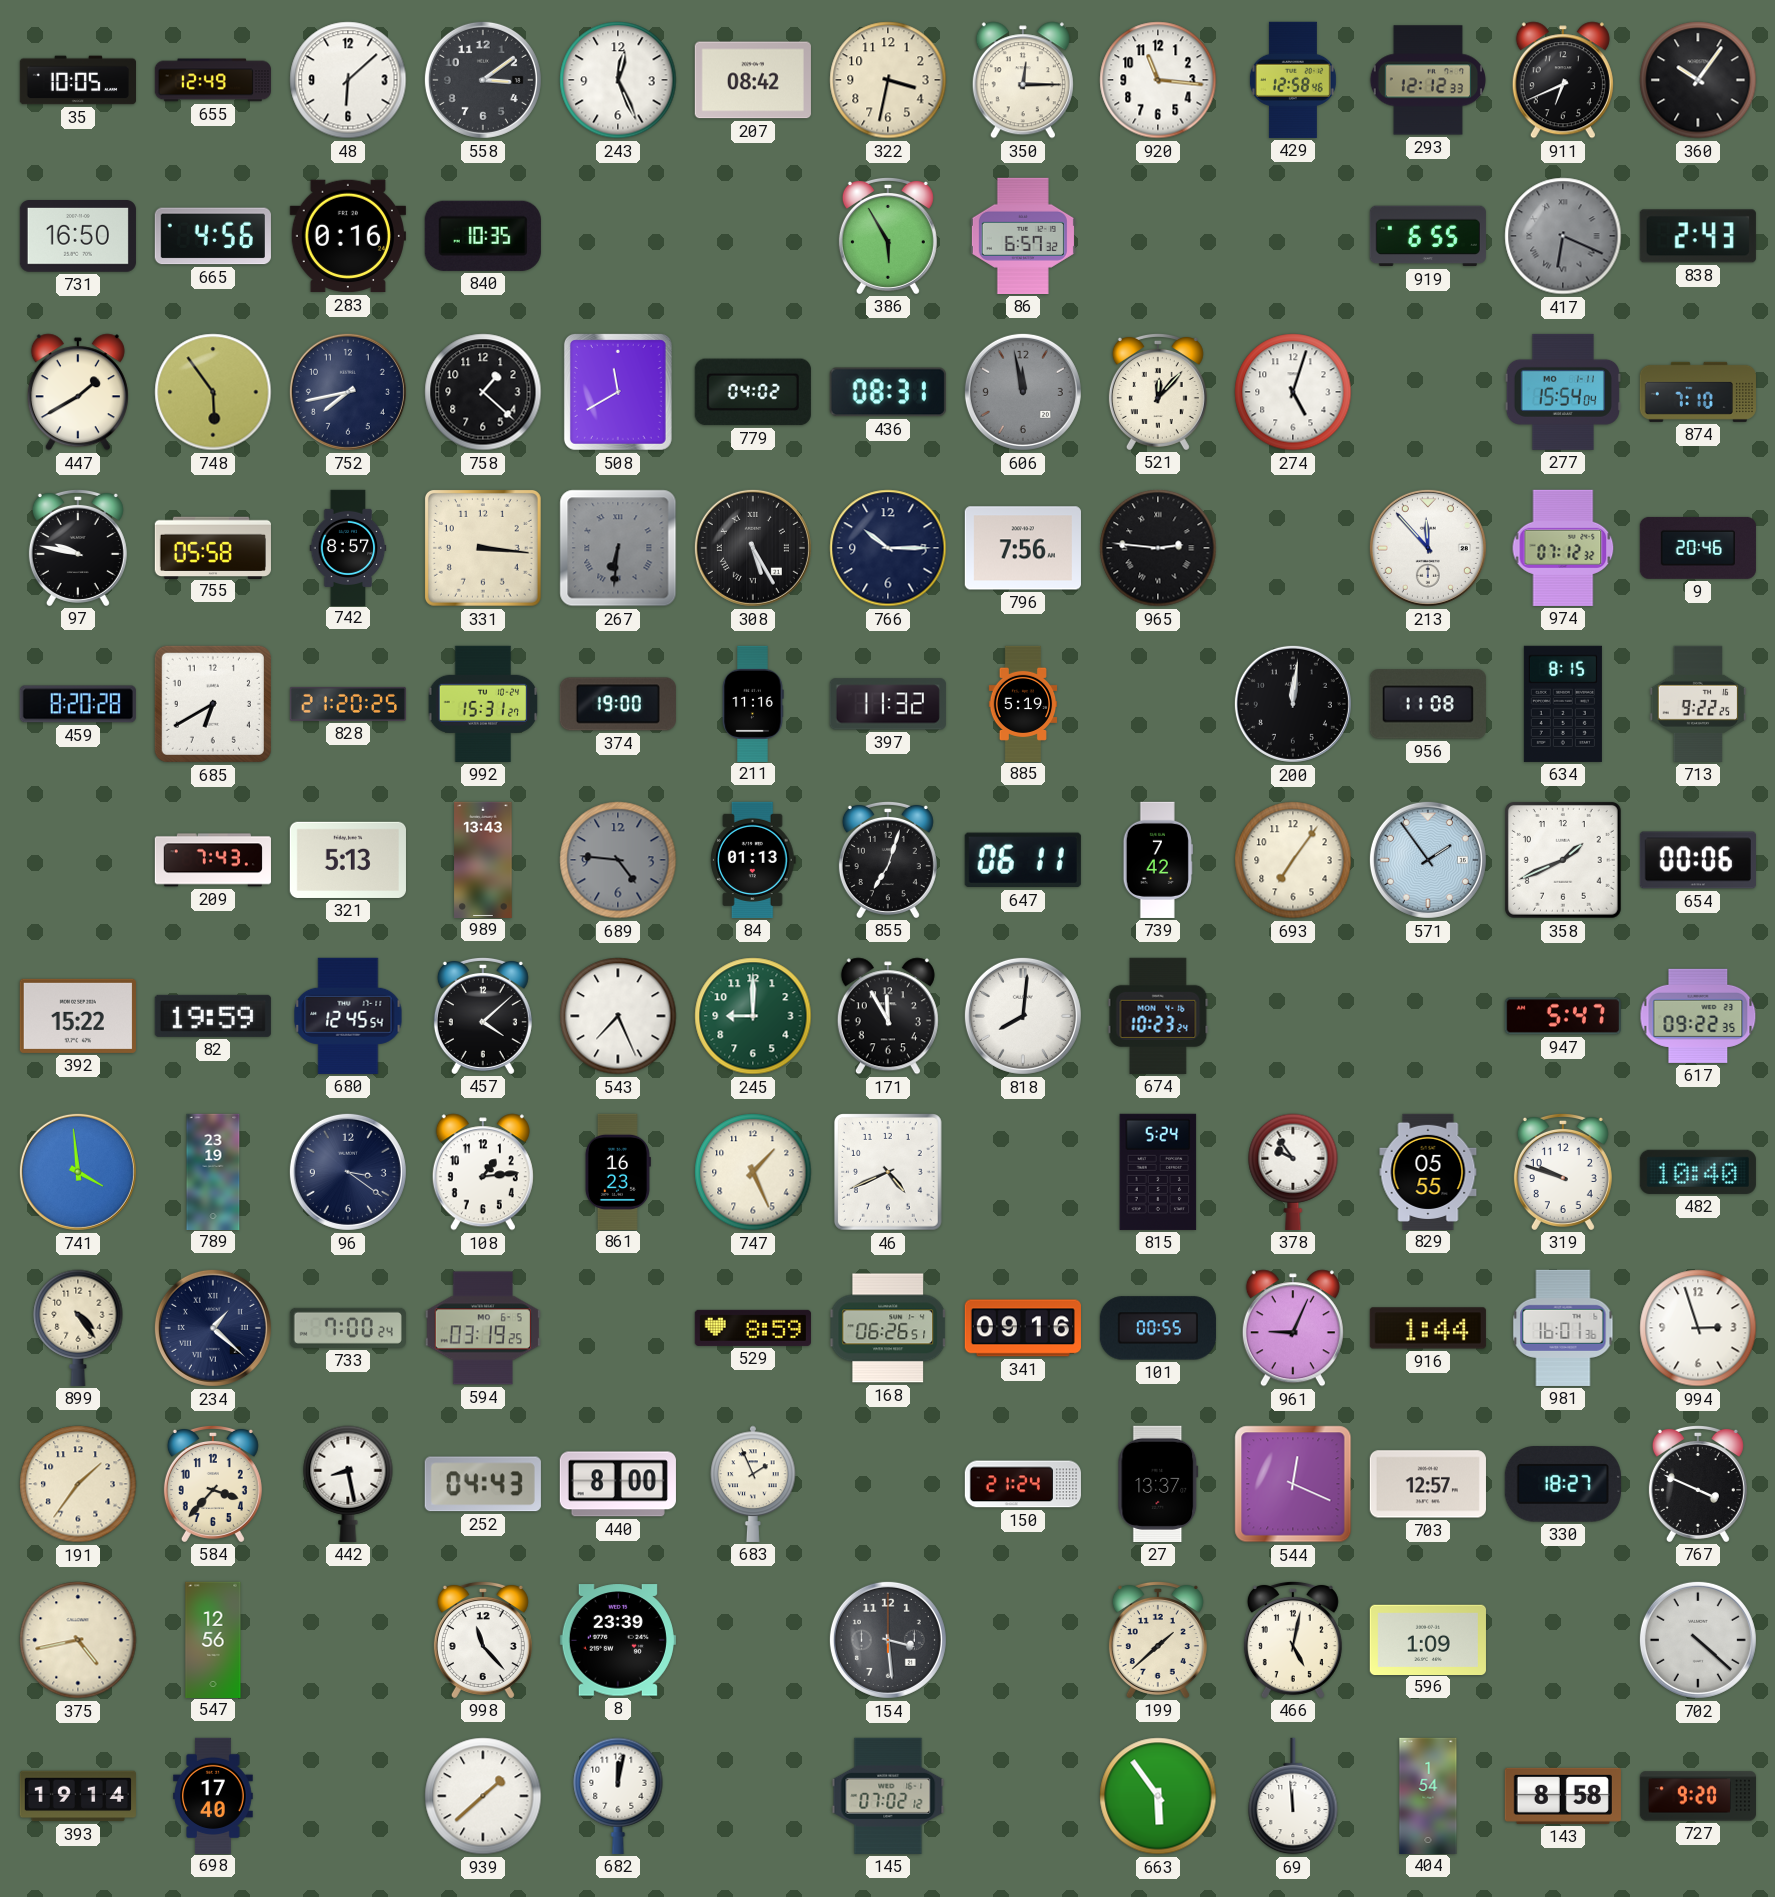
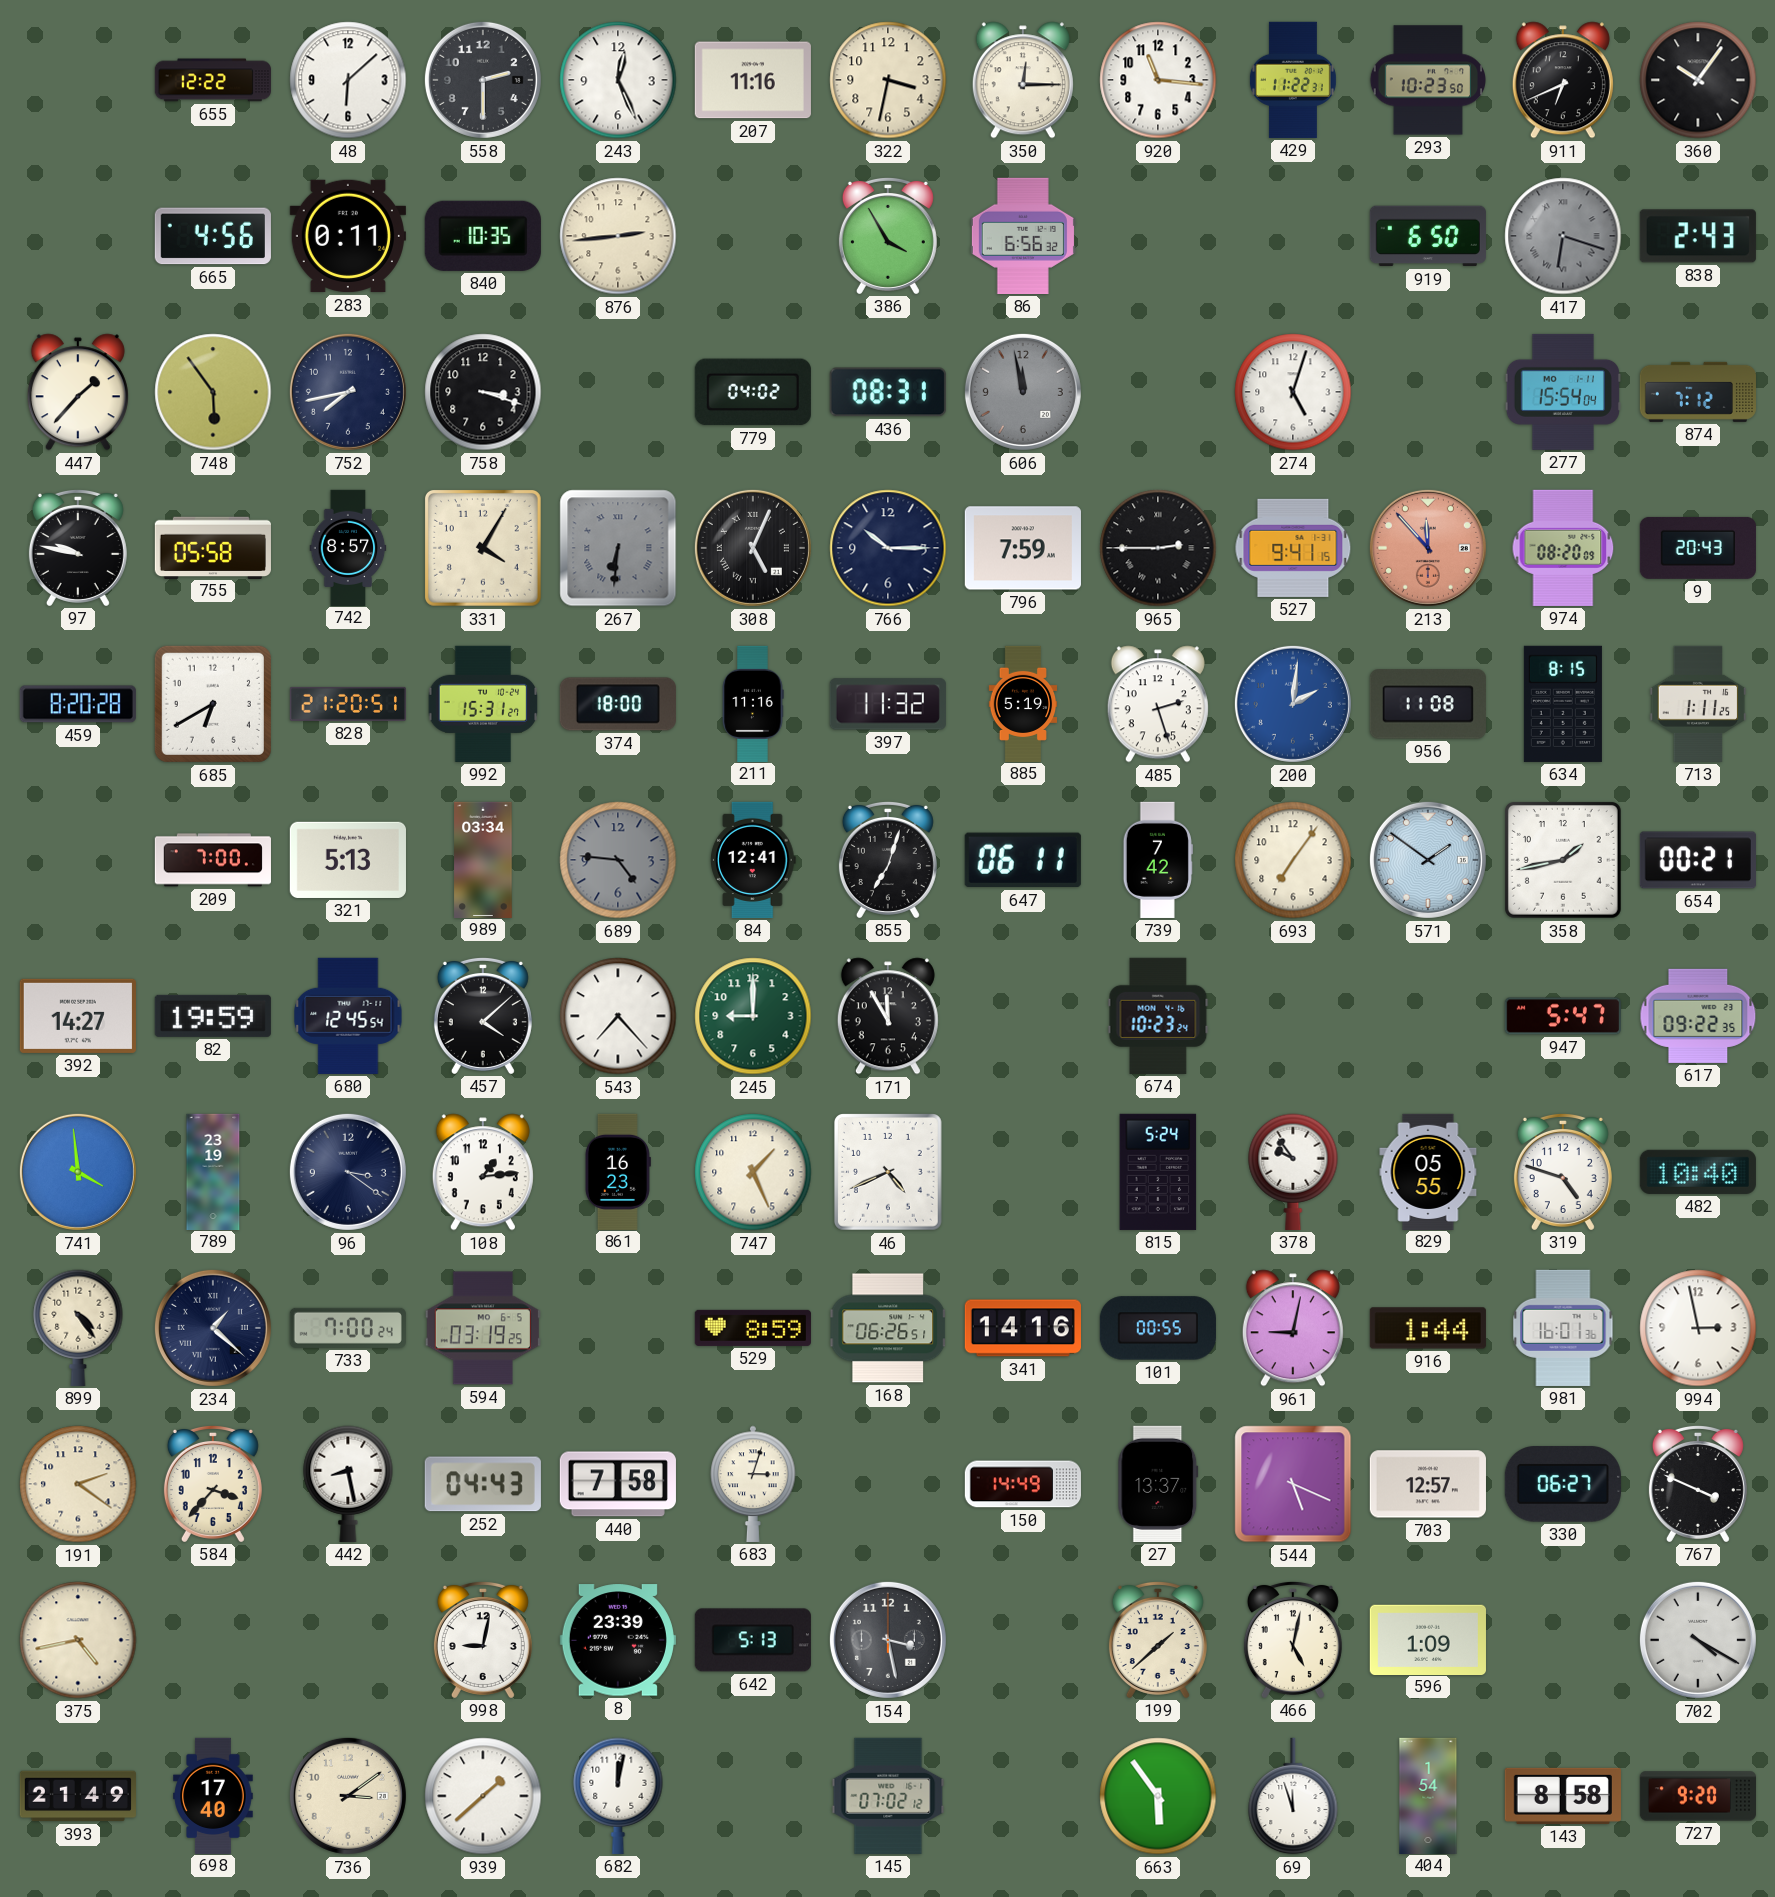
35: 10:05 -> none
655: 12:49 -> 12:22
558: 3:09 -> 2:30
207: 08:42 -> 11:16
429: 12:58 -> 11:22
293: 12:12 -> 10:23
731: 16:50 -> none
283: 0:16 -> 0:11
876: none -> 2:44
386: 5:55 -> 3:55
86: 6:57 -> 6:56
919: 6:55 -> 6:50
417: 6:19 -> 6:18
447: 1:40 -> 1:37
758: 1:22 -> 3:18
508: 11:40 -> none
521: 12:07 -> none
874: 7:10 -> 7:12
331: 3:16 -> 4:05
308: 5:25 -> 5:04
796: 7:56 -> 7:59
965: 2:46 -> 2:45
527: none -> 9:41
213 dial: white -> salmon
974: 07:12 -> 08:20
9: 20:46 -> 20:43
828: 21:20:25 -> 21:20:51
374: 19:00 -> 18:00
485: none -> 2:27
200: 12:01 -> 2:01
200 dial: black -> blue
713: 9:22 -> 1:11
209: 7:43 -> 7:00
989: 13:43 -> 03:34
84: 01:13 -> 12:41
571: 1:54 -> 1:51
358: 1:41 -> 1:43
654: 00:06 -> 00:21
392: 15:22 -> 14:27
543: 7:26 -> 7:23
818: 8:01 -> none
319: 9:48 -> 4:48
341: 09:16 -> 14:16
961: 9:04 -> 9:02
994: 2:57 -> 2:58
191: 1:36 -> 2:21
440: 8:00 -> 7:58
683: 1:56 -> 3:03
150: 21:24 -> 14:49
544: 12:19 -> 5:19
330: 18:27 -> 06:27
547: 12:56 -> none
998: 11:23 -> 9:02
642: none -> 5:13
154: 3:29 -> 3:28
702: 4:22 -> 4:20
393: 19:14 -> 21:49
736: none -> 3:09
69: 11:59 -> 11:57
